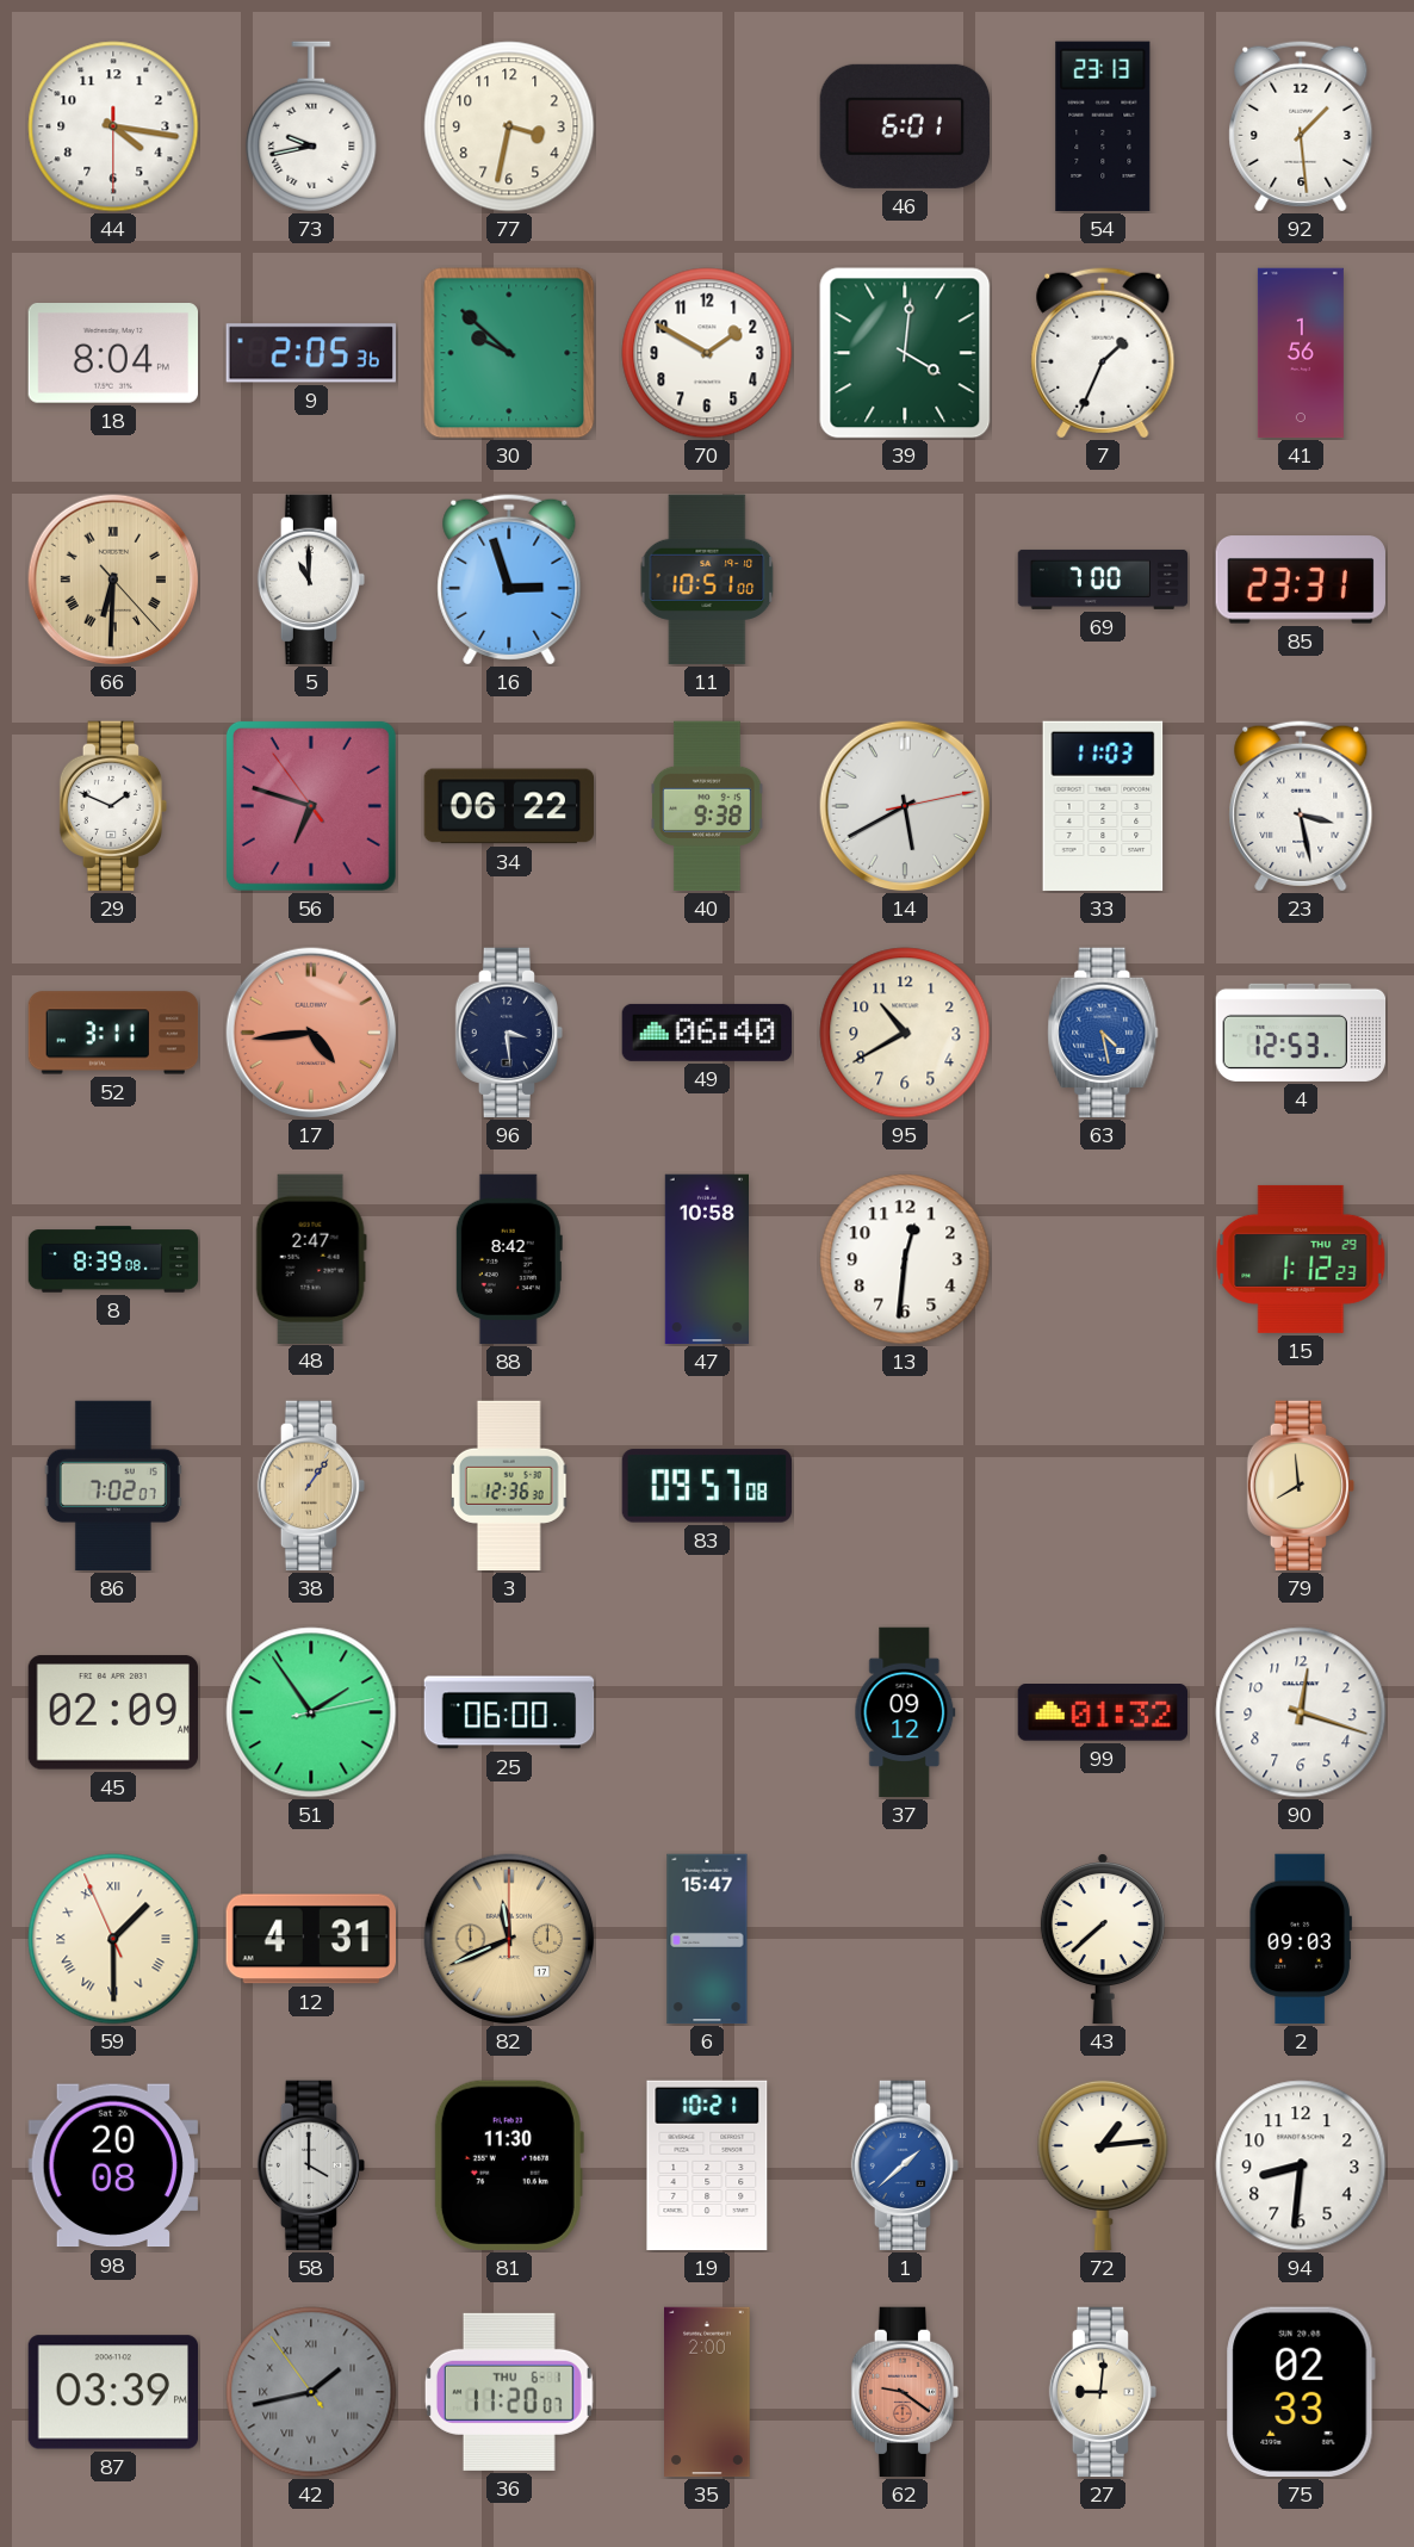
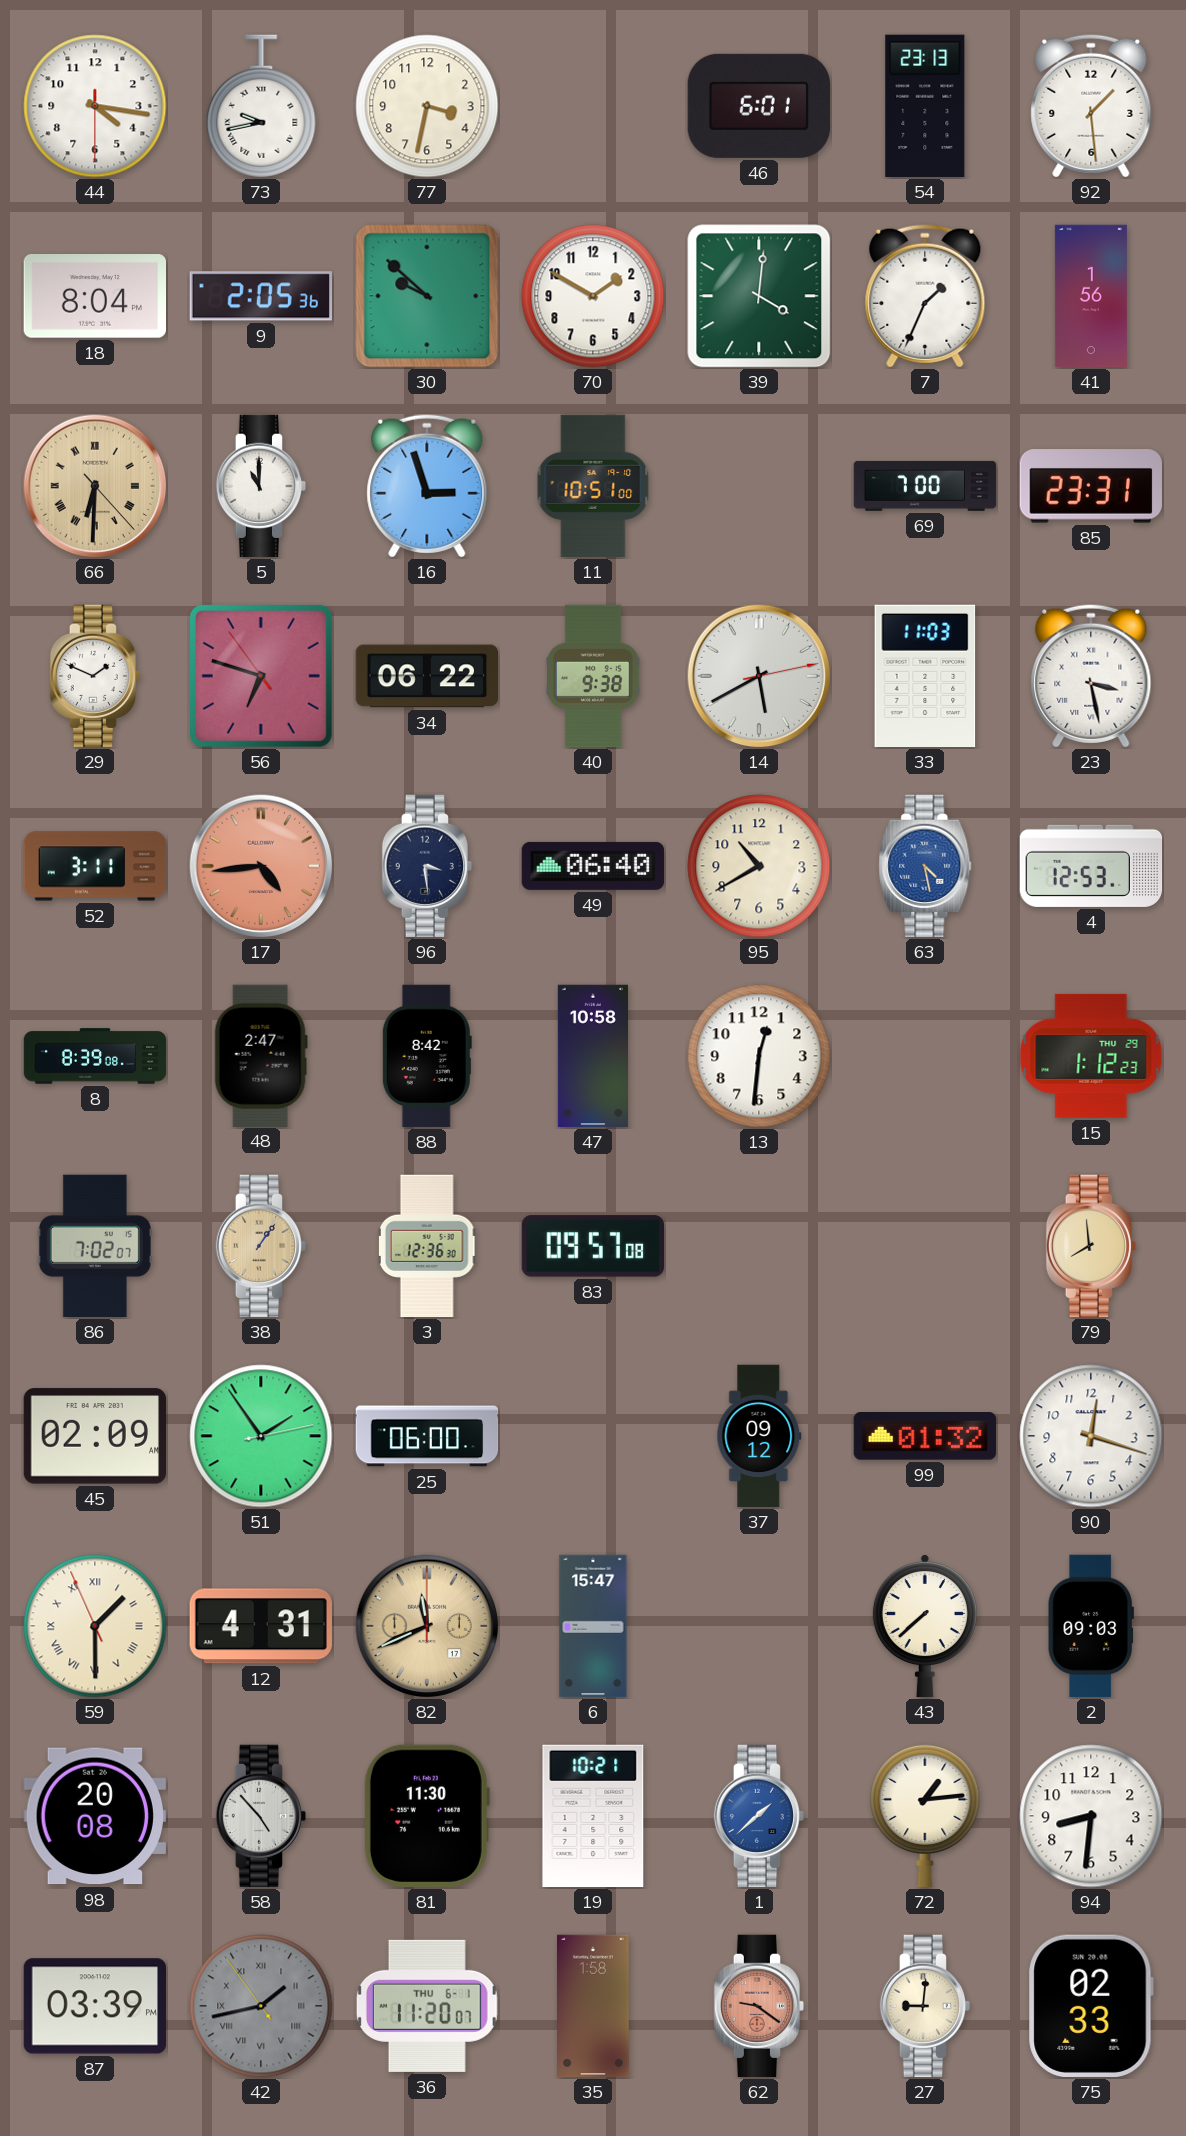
58: 4:00 -> 4:53
35: 2:00 -> 1:58
